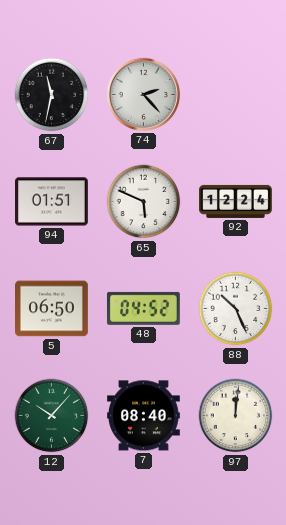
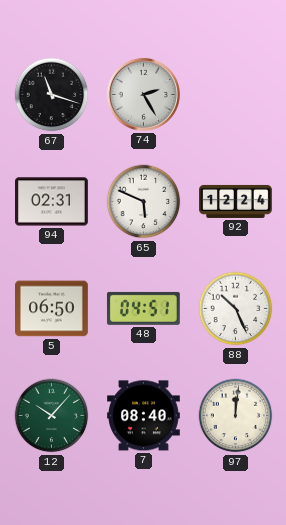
67: 11:32 -> 11:18
74: 2:23 -> 2:25
94: 01:51 -> 02:31
48: 04:52 -> 04:51
